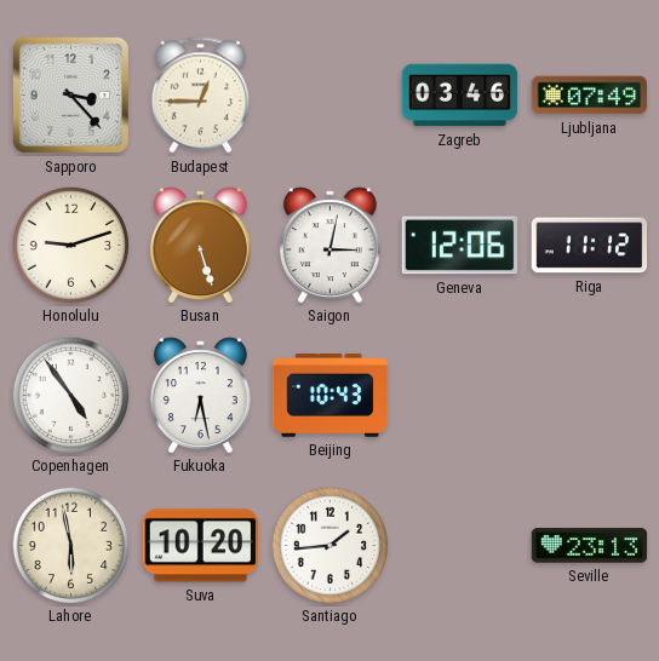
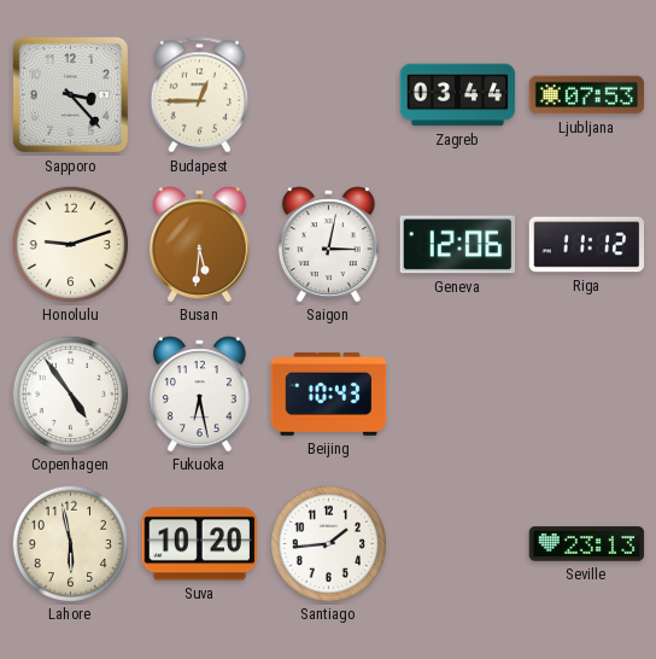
Zagreb: 03:46 -> 03:44
Ljubljana: 07:49 -> 07:53
Busan: 5:27 -> 5:31
